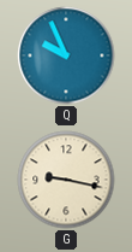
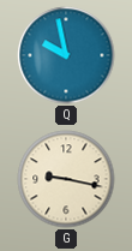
Q: 9:56 -> 9:58
